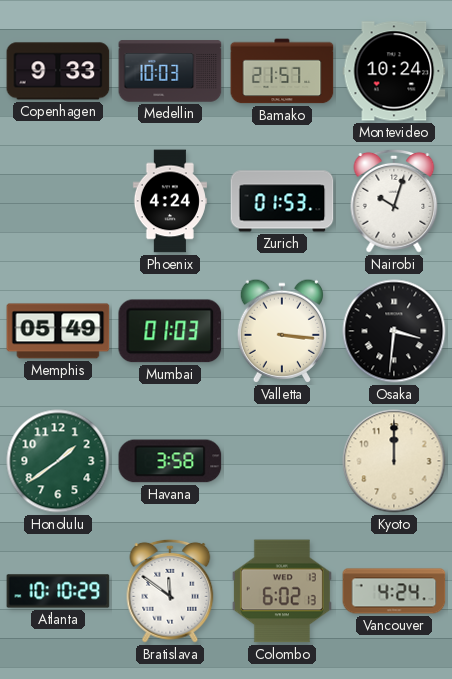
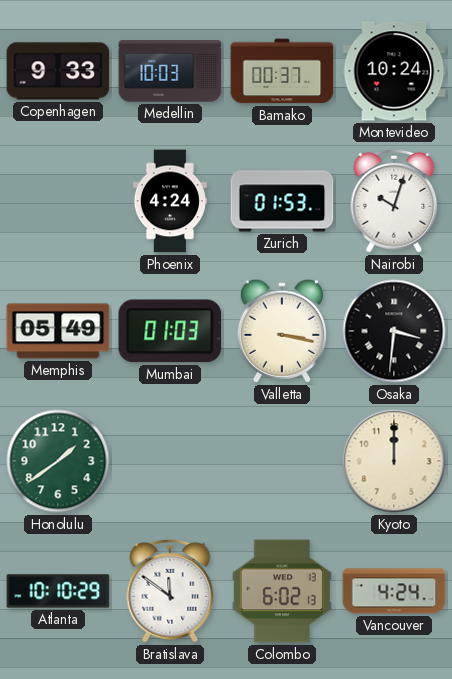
Bamako: 21:57 -> 00:37
Valletta: 3:16 -> 3:17
Havana: 3:58 -> none
